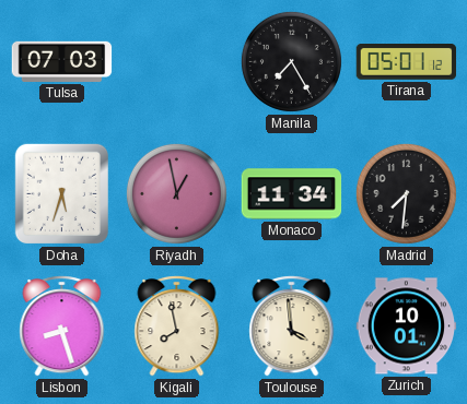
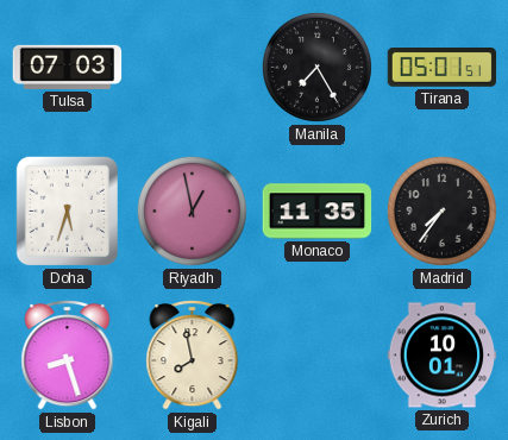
Tirana: 05:01:12 -> 05:01:51
Monaco: 11:34 -> 11:35
Madrid: 7:31 -> 7:36
Toulouse: 3:59 -> none
